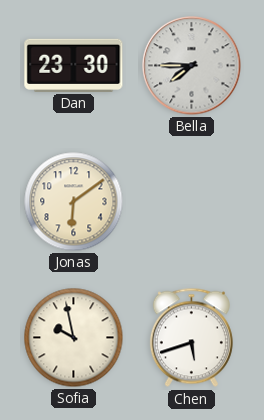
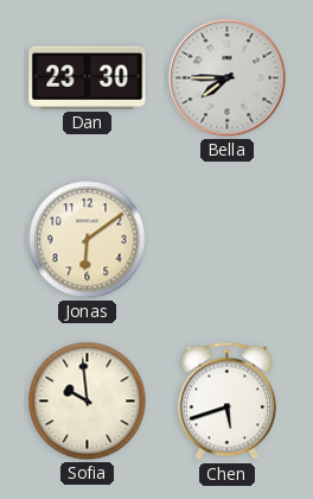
Sofia: 9:58 -> 9:59
